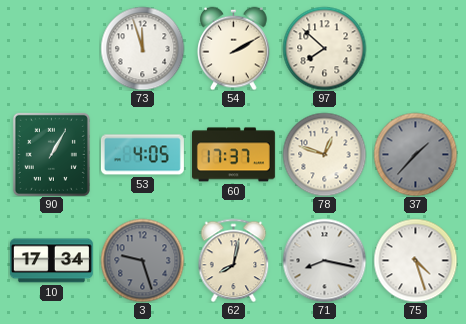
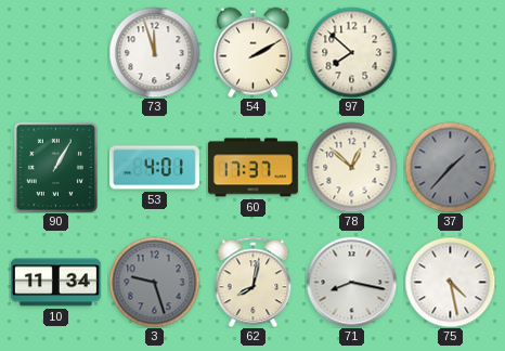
53: 4:05 -> 4:01
78: 12:48 -> 12:52
10: 17:34 -> 11:34
75: 4:27 -> 4:28
